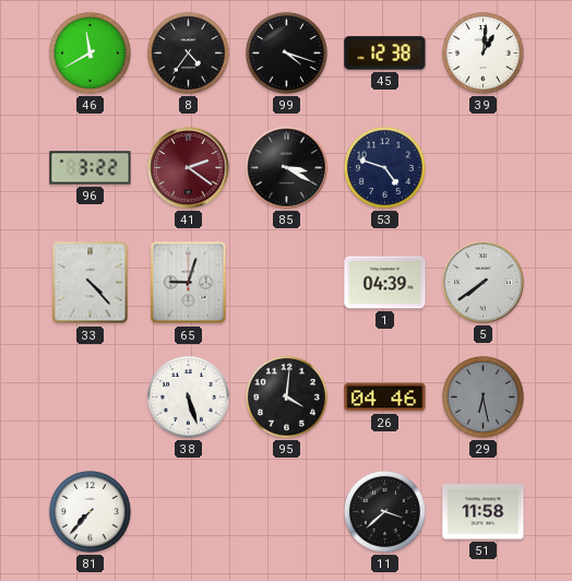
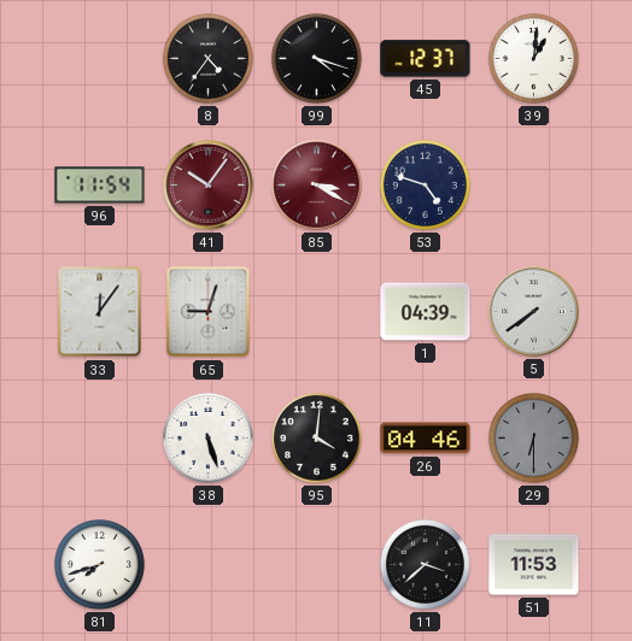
46: 11:40 -> none
45: 12:38 -> 12:37
96: 3:22 -> 11:54
41: 2:21 -> 10:06
85 dial: black -> burgundy
33: 4:23 -> 12:06
29: 6:28 -> 6:30
81: 7:37 -> 7:42
51: 11:58 -> 11:53
